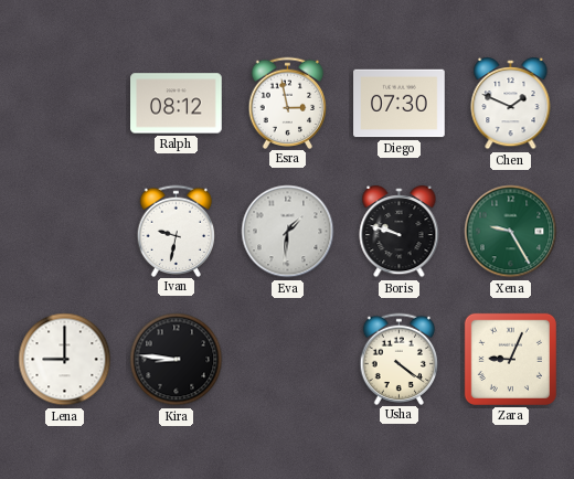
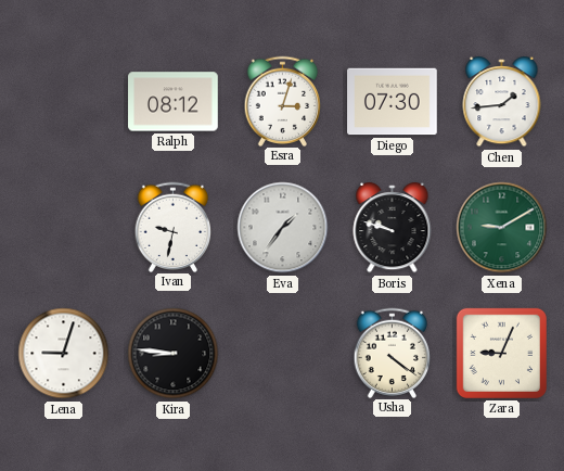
Esra: 2:58 -> 3:03
Chen: 1:49 -> 1:44
Eva: 1:31 -> 1:36
Xena: 9:25 -> 9:10
Lena: 9:00 -> 9:03
